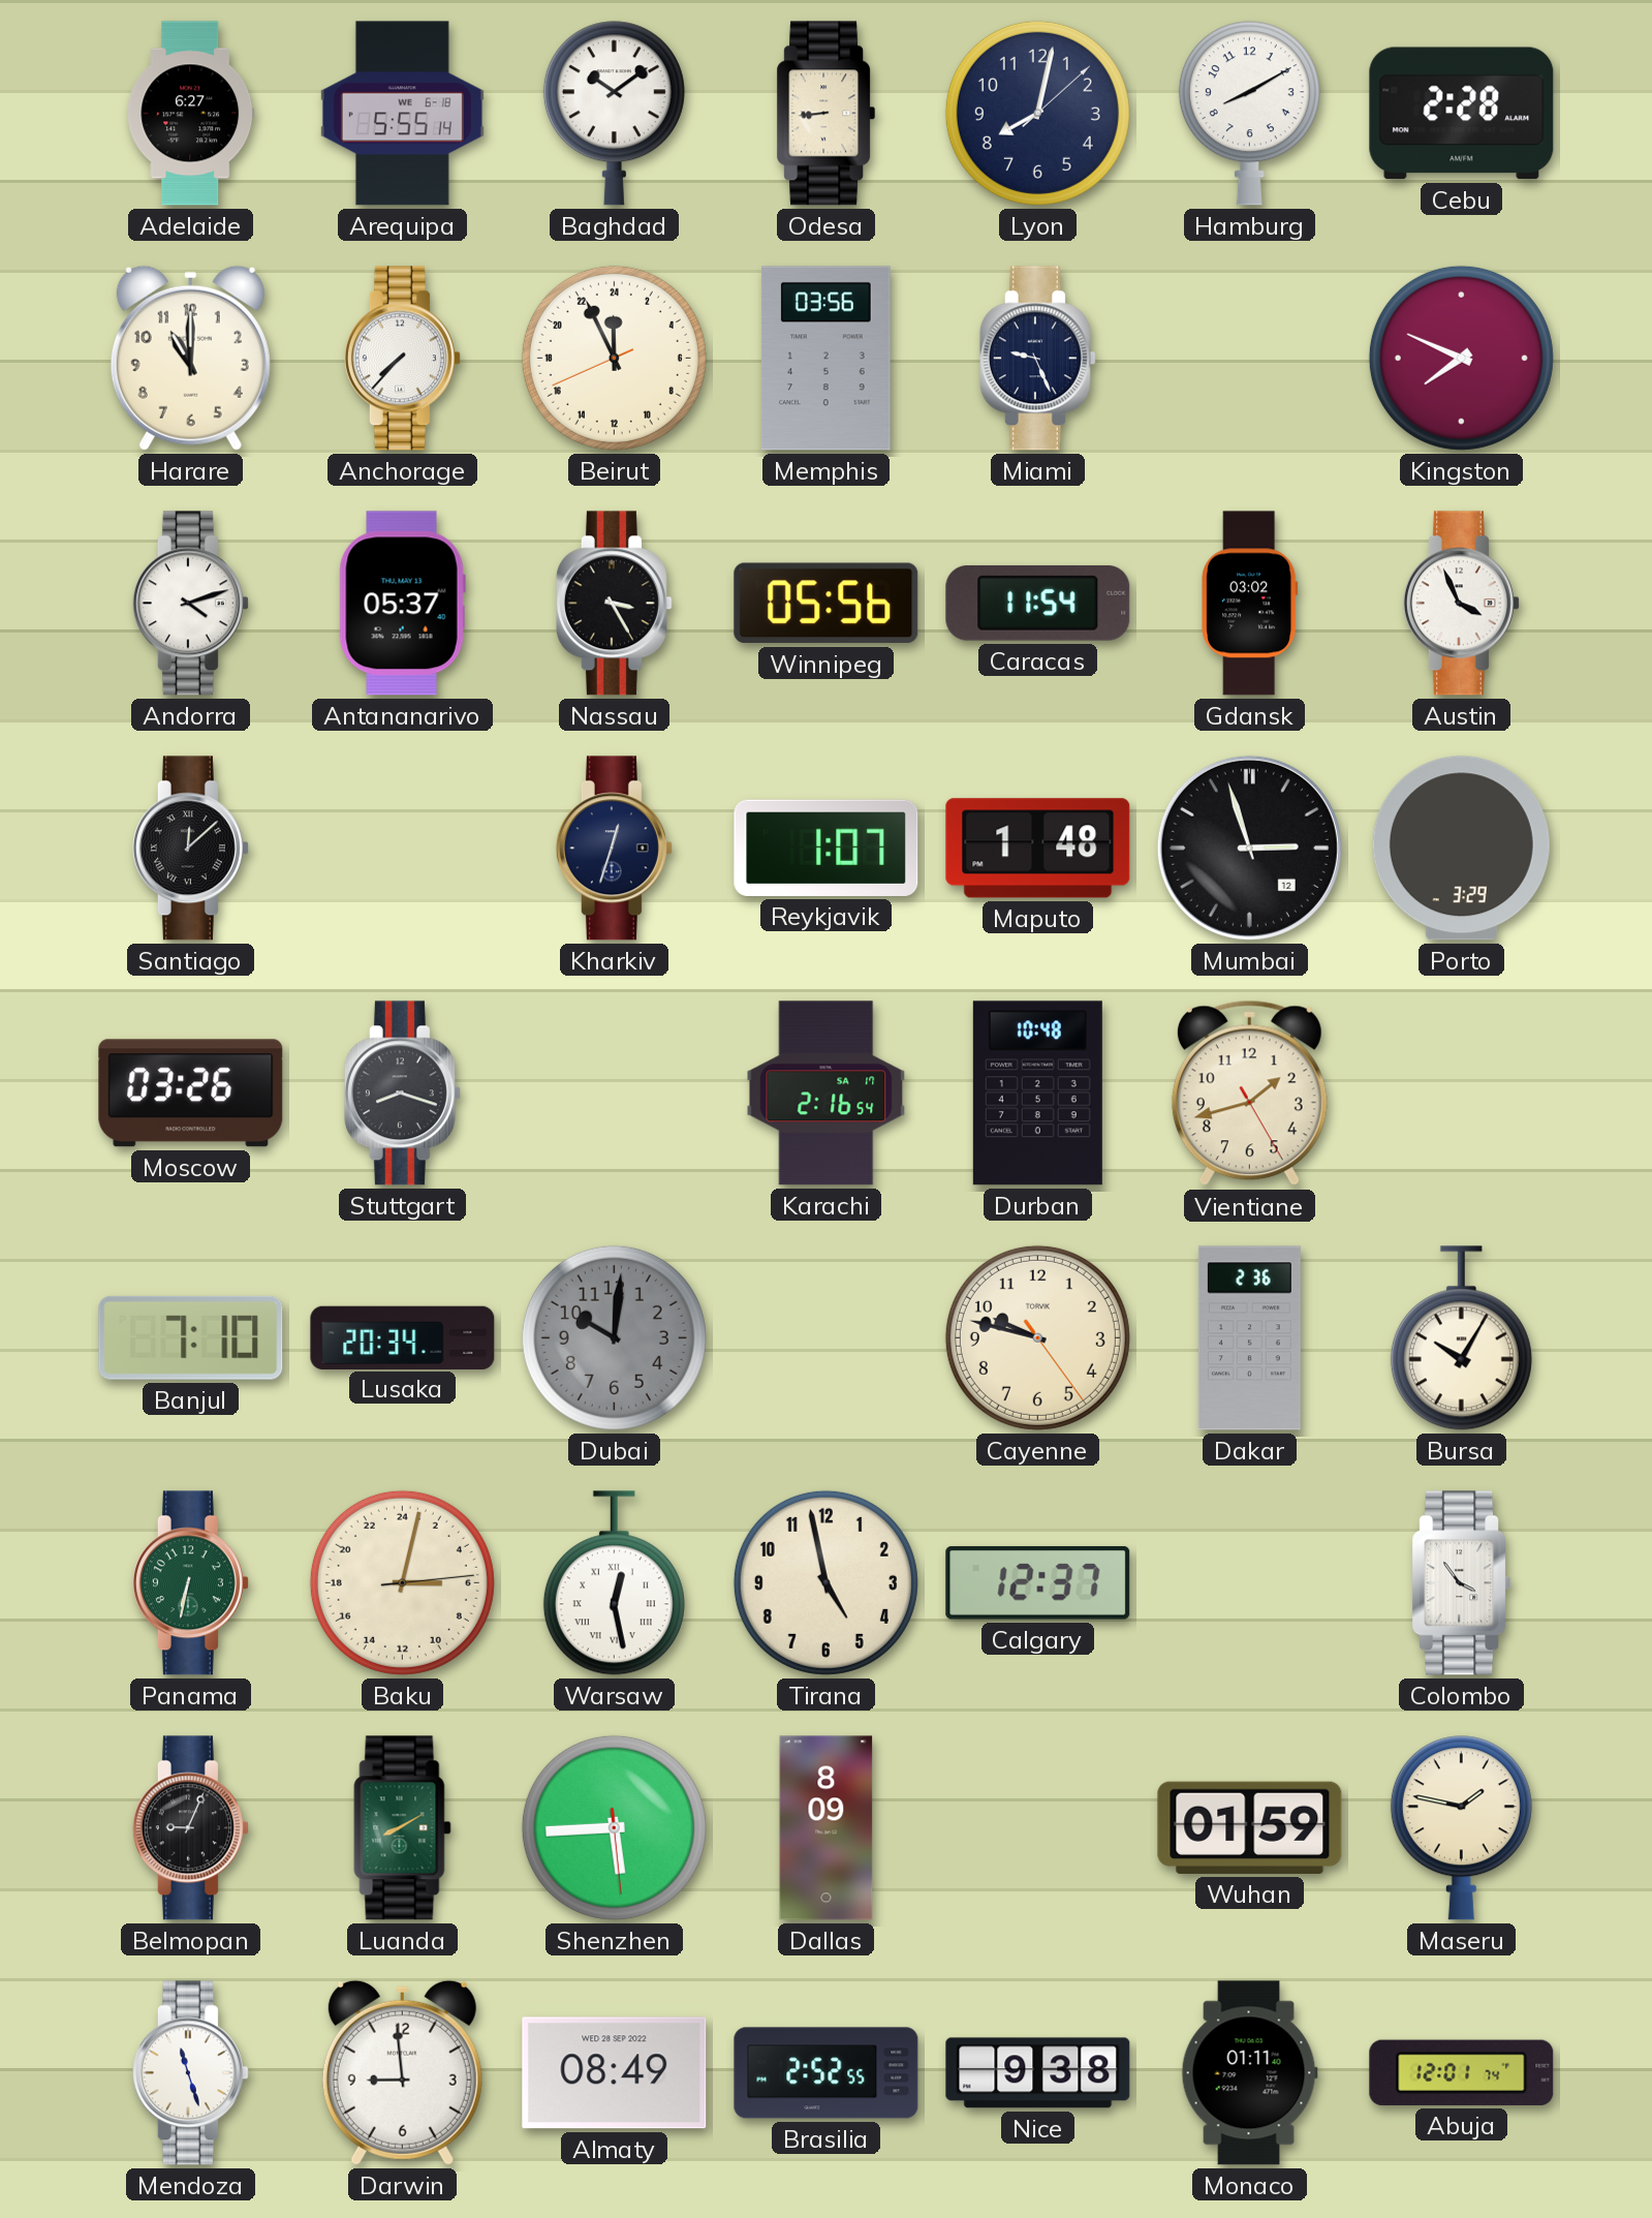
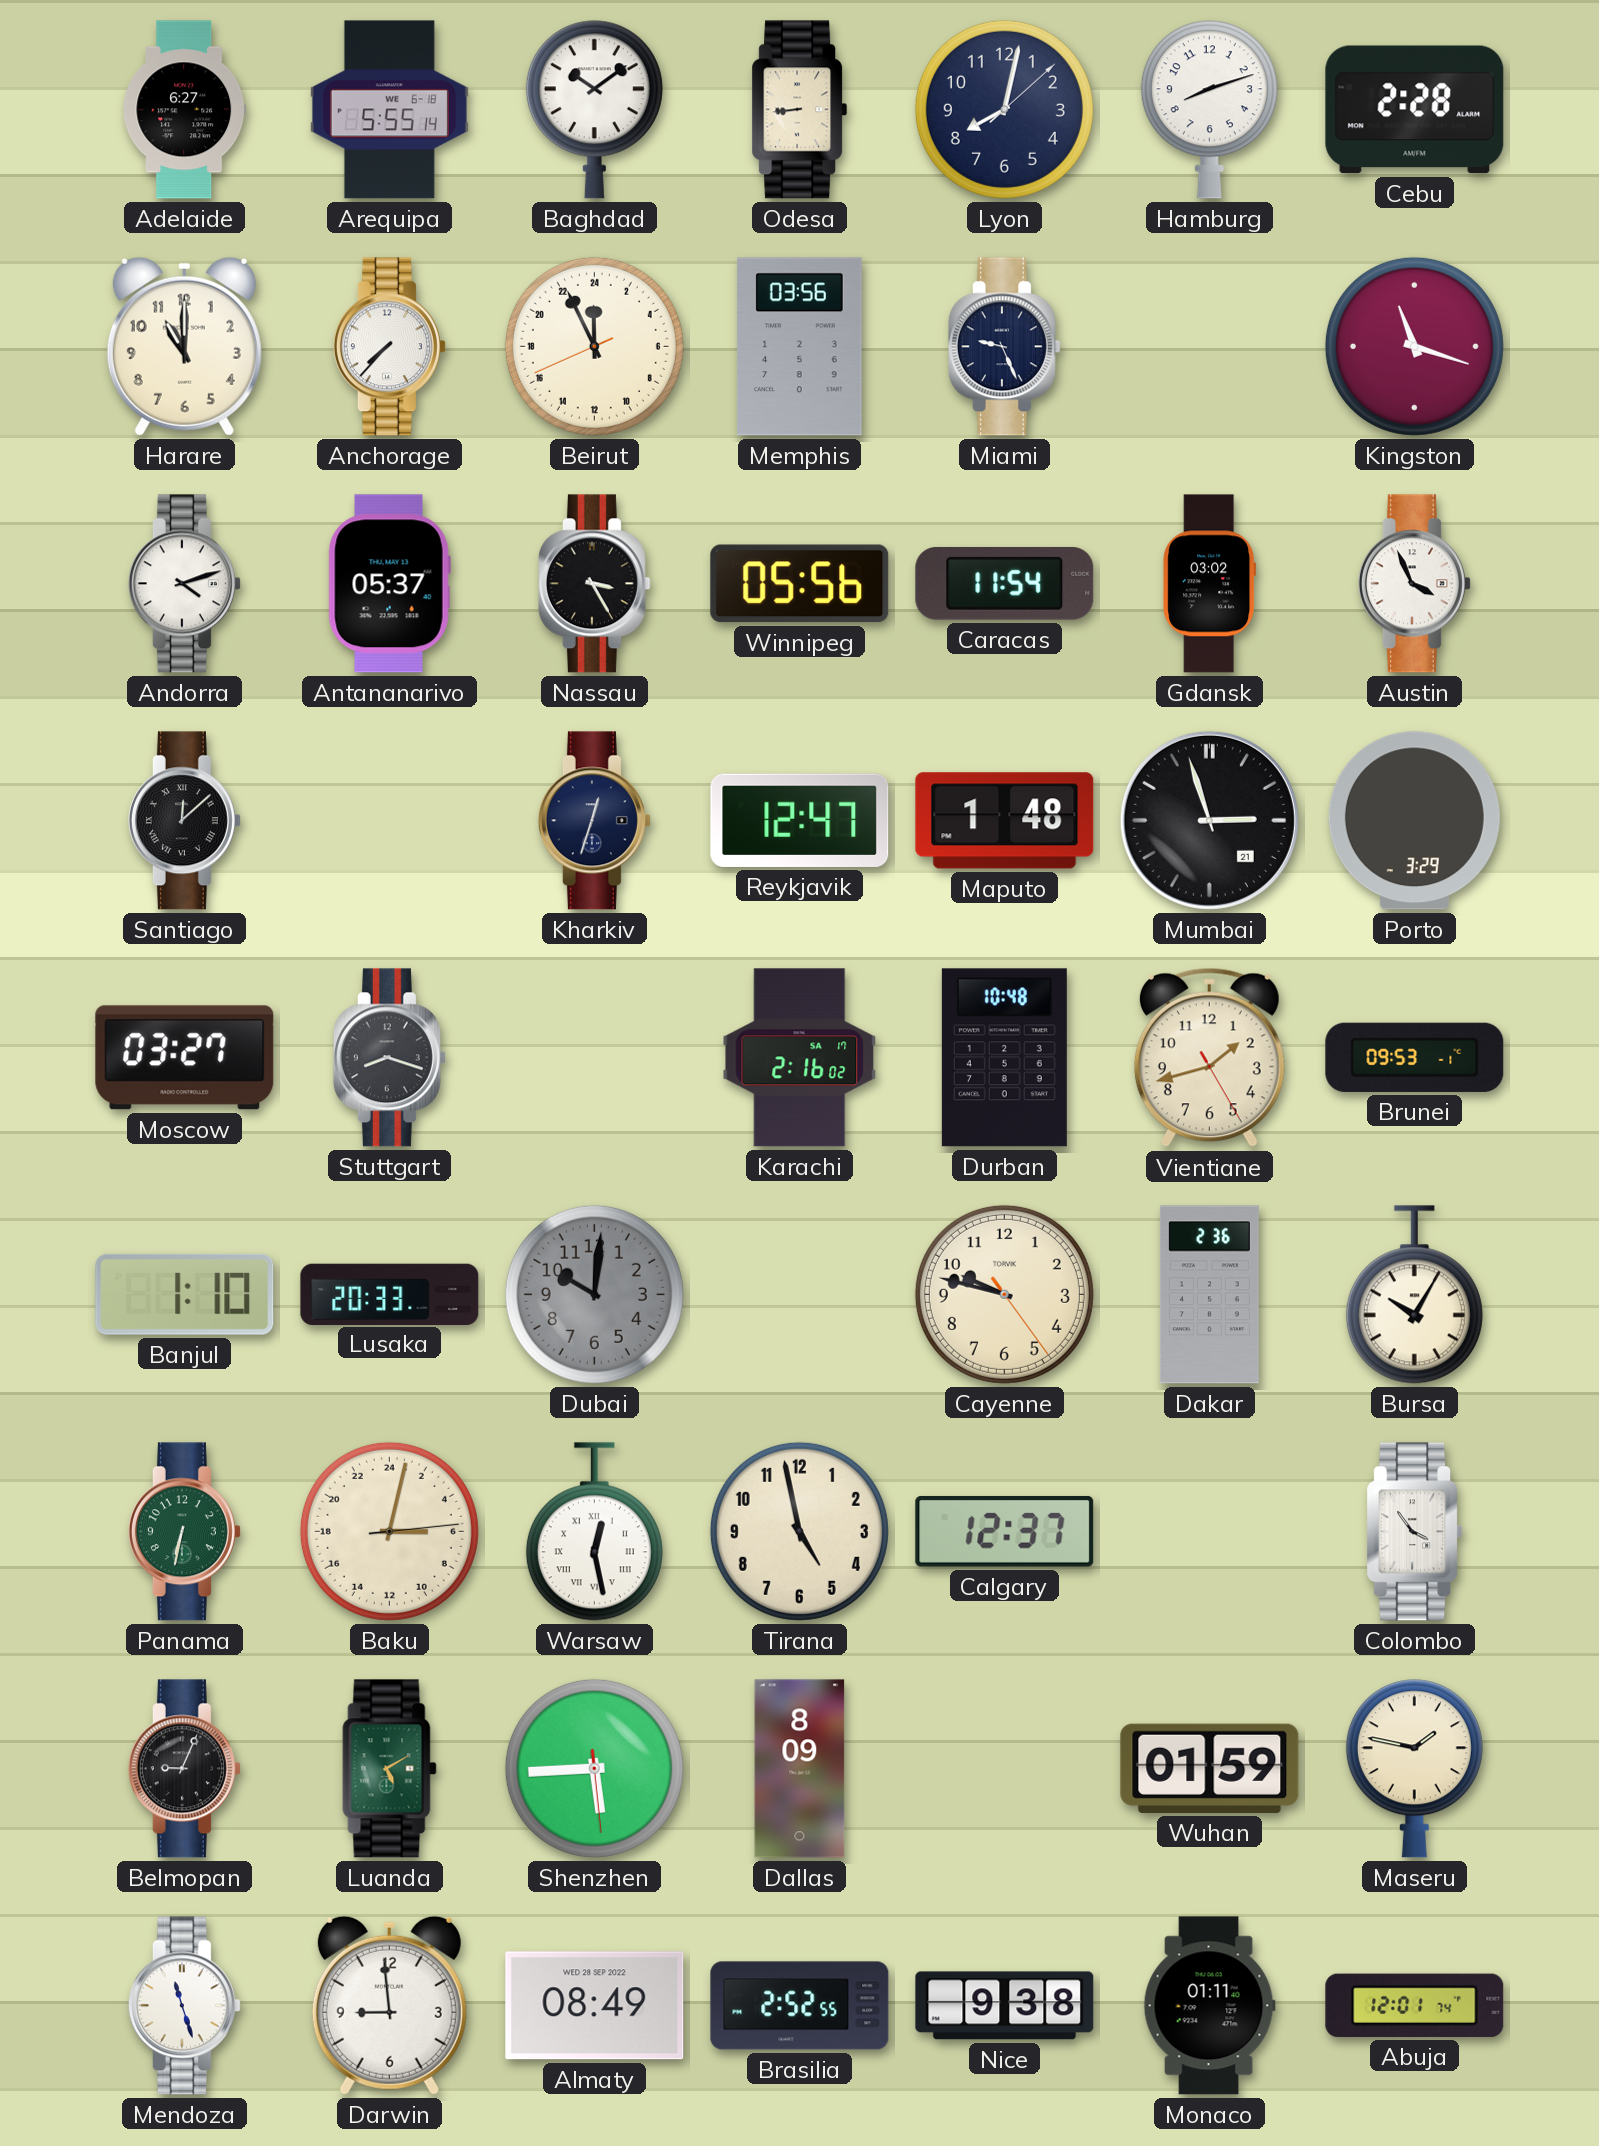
Hamburg: 8:10 -> 8:12
Kingston: 7:49 -> 11:18
Reykjavik: 1:07 -> 12:47
Mumbai date: 12 -> 21
Moscow: 03:26 -> 03:27
Karachi: 2:16:54 -> 2:16:02
Brunei: none -> 09:53
Banjul: 7:10 -> 1:10
Lusaka: 20:34 -> 20:33
Luanda: 8:10 -> 5:10
